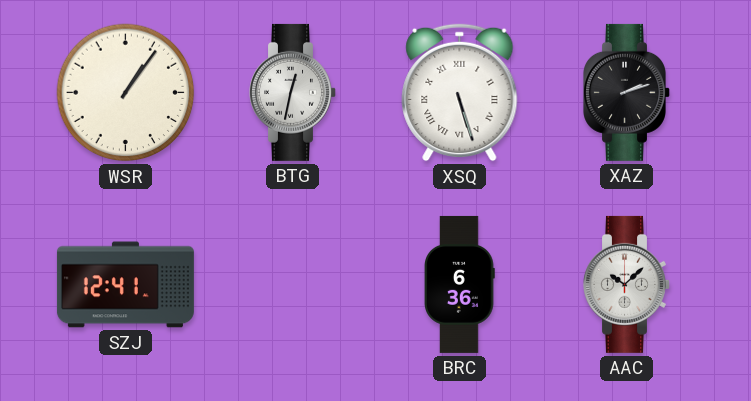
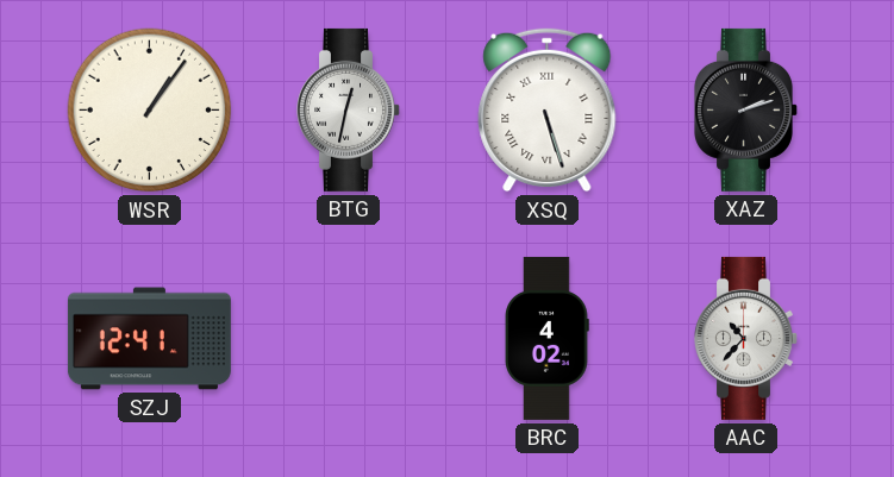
BRC: 6:36 -> 4:02
AAC: 10:08 -> 10:37
